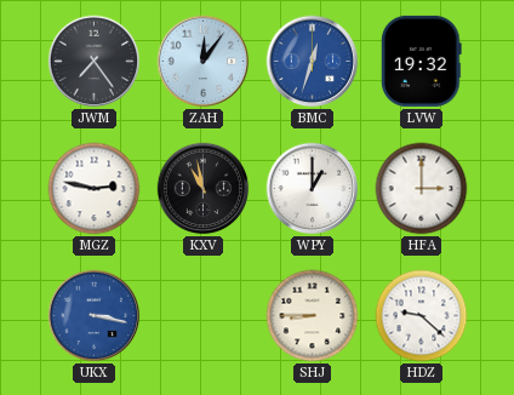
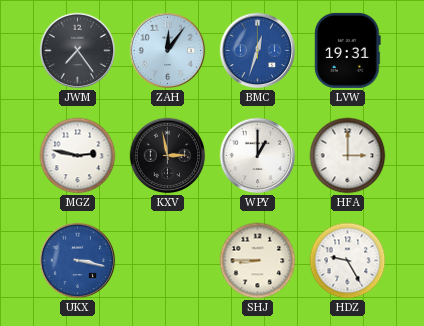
LVW: 19:32 -> 19:31
KXV: 10:58 -> 2:58
HDZ: 9:22 -> 9:25
